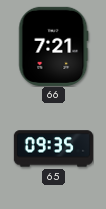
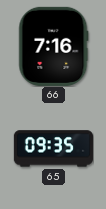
66: 7:21 -> 7:16
